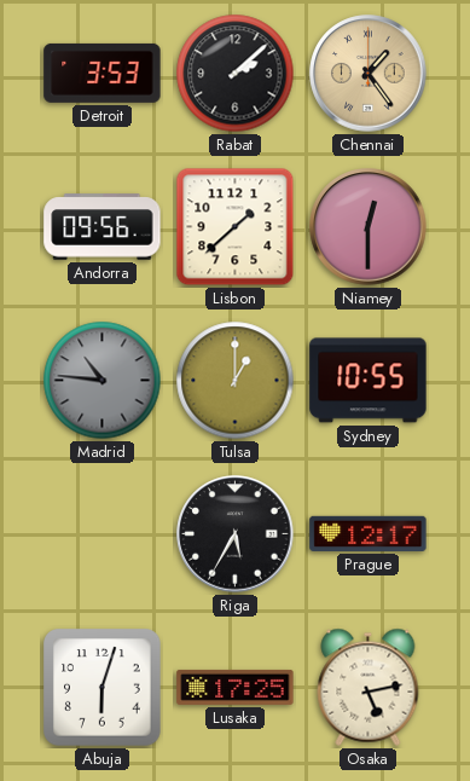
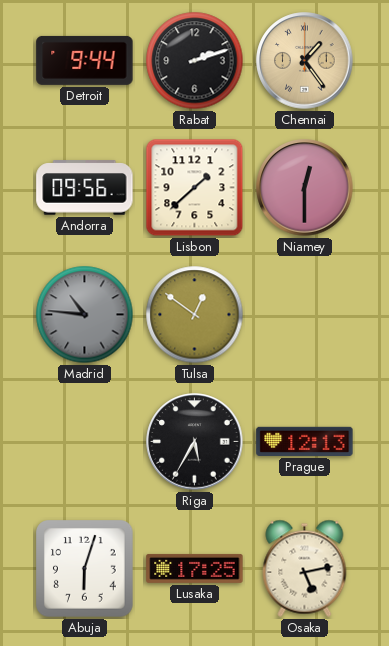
Detroit: 3:53 -> 9:44
Rabat: 2:08 -> 2:12
Tulsa: 1:00 -> 12:51
Sydney: 10:55 -> none
Prague: 12:17 -> 12:13
